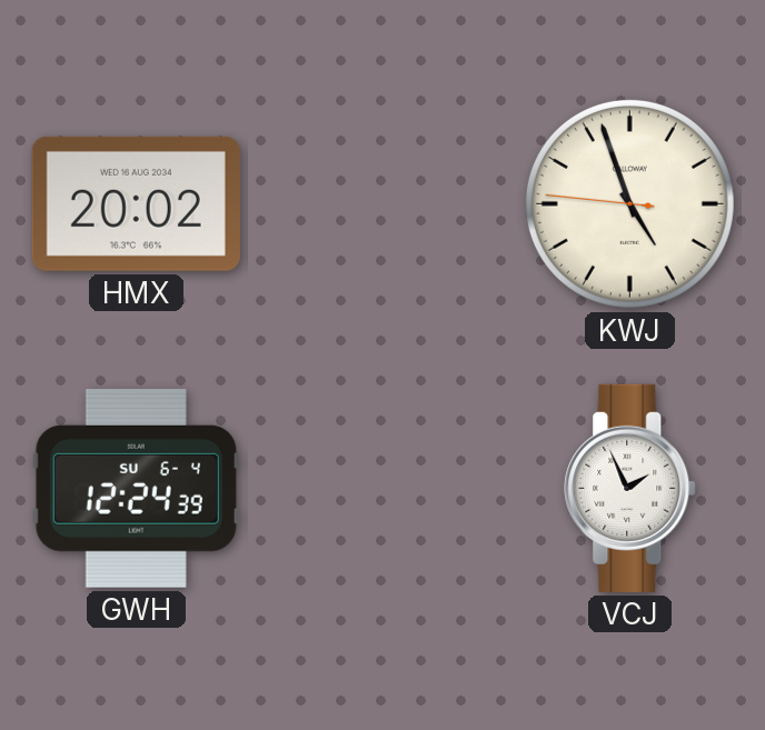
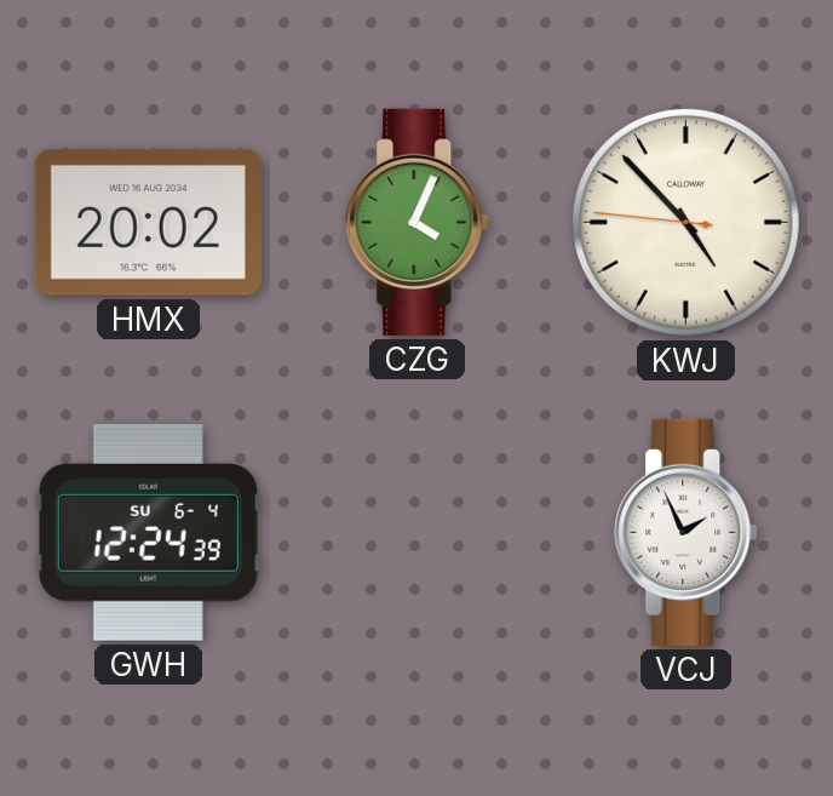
CZG: none -> 4:04
KWJ: 4:56 -> 4:52
